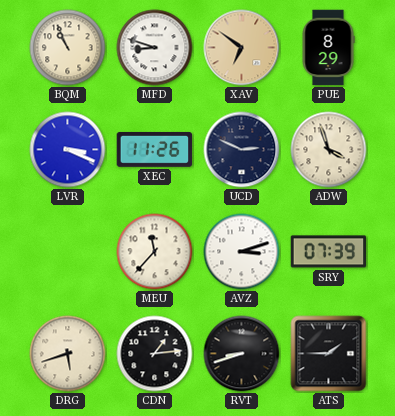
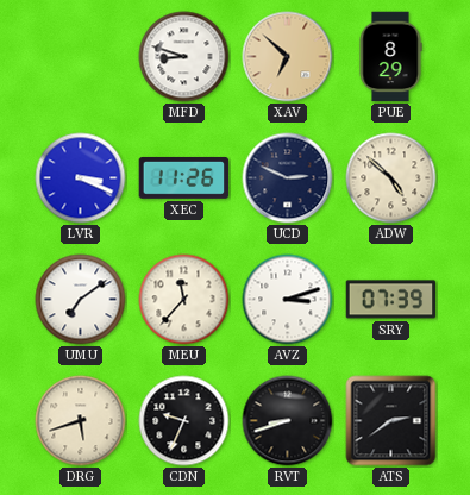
BQM: 10:56 -> none
XAV: 6:51 -> 6:52
ADW: 3:57 -> 4:52
UMU: none -> 7:09
CDN: 1:14 -> 9:34
ATS: 1:45 -> 2:39
